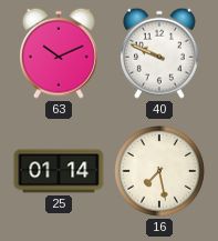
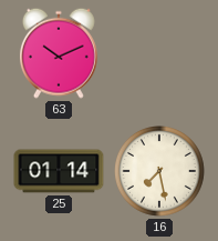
40: 9:49 -> none
